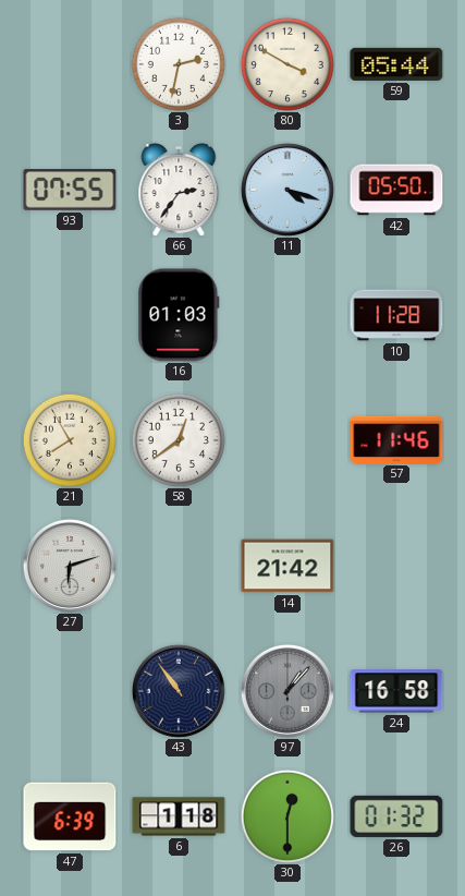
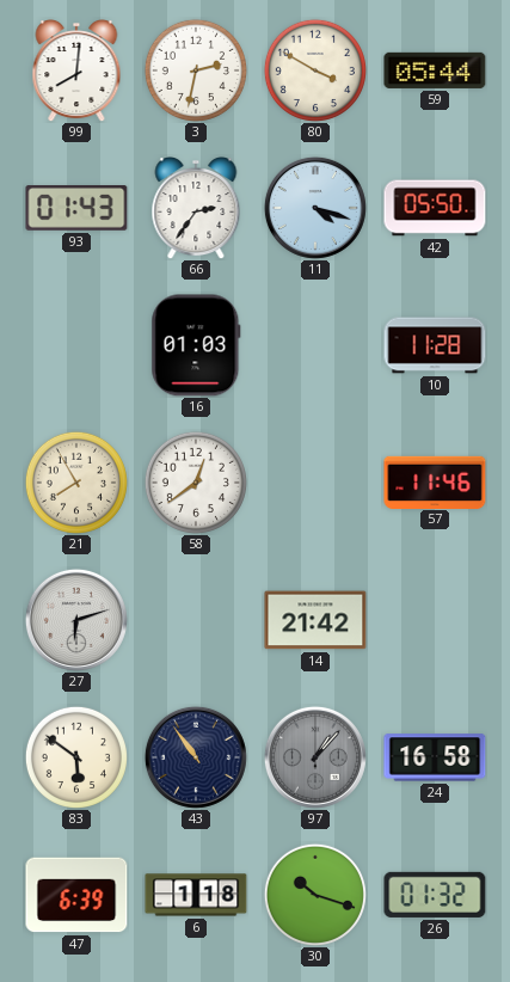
99: none -> 8:01
93: 07:55 -> 01:43
83: none -> 5:51
30: 12:30 -> 10:18
